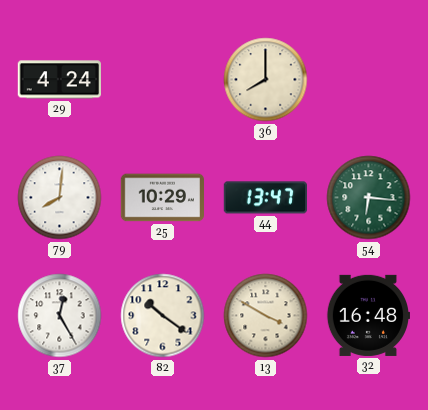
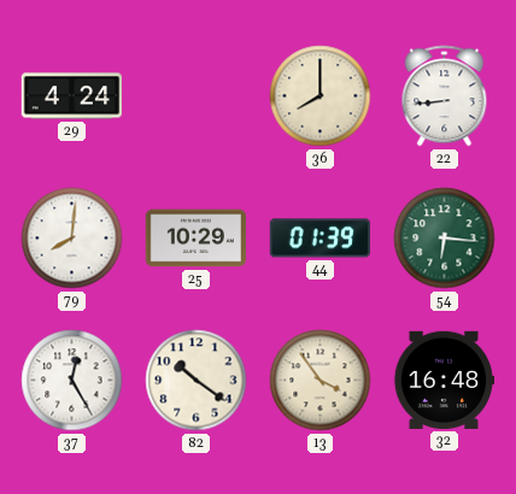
22: none -> 8:44
44: 13:47 -> 01:39
13: 3:50 -> 3:54
